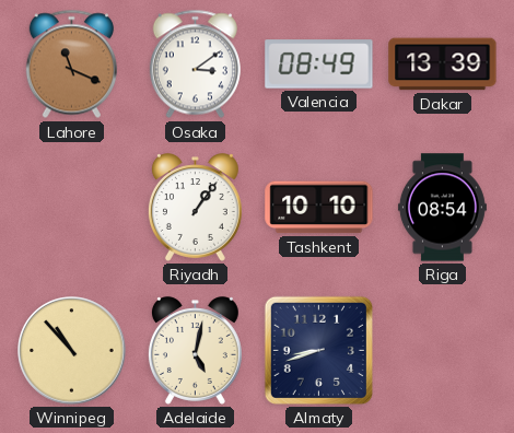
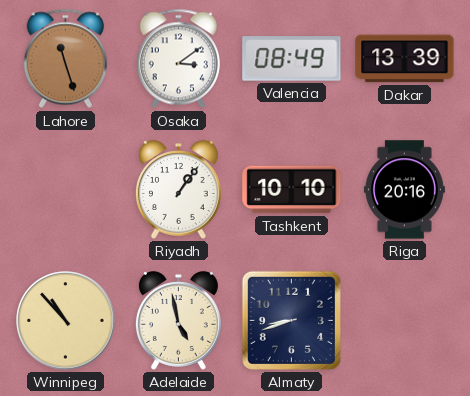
Lahore: 11:19 -> 11:27
Riga: 08:54 -> 20:16
Adelaide: 5:02 -> 4:58
